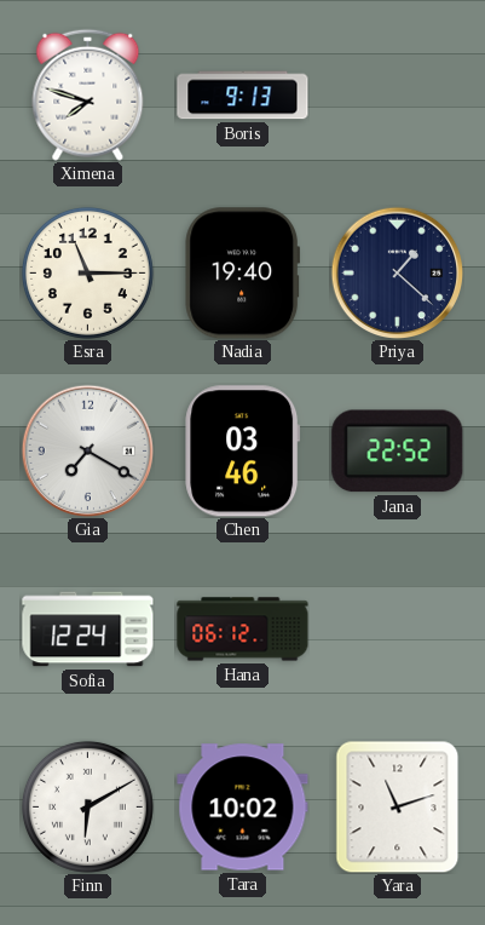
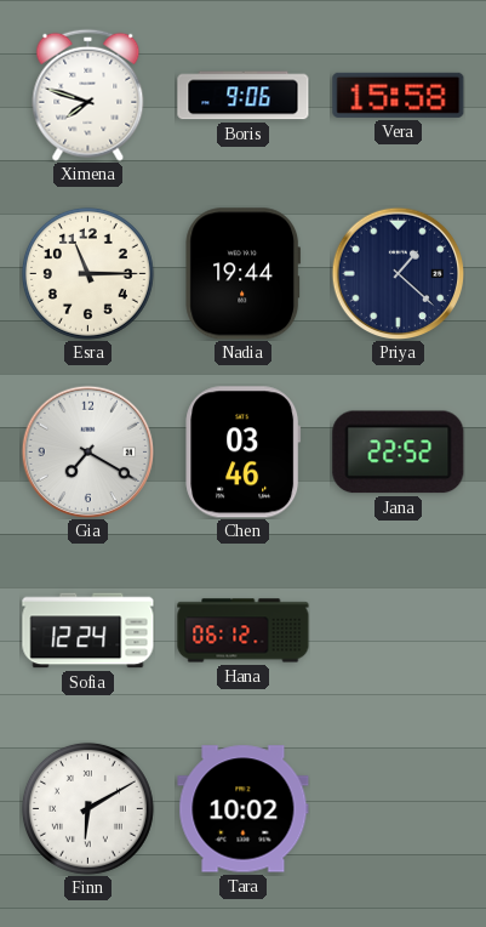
Boris: 9:13 -> 9:06
Vera: none -> 15:58
Nadia: 19:40 -> 19:44
Yara: 11:12 -> none
